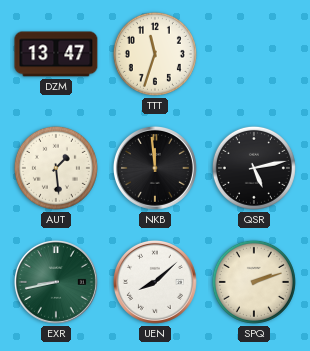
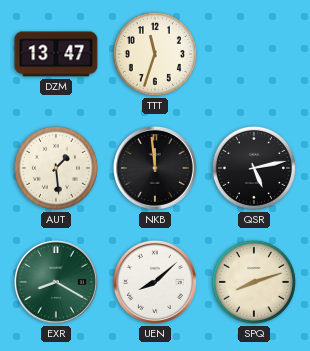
EXR: 8:43 -> 8:20
SPQ: 2:12 -> 8:12
